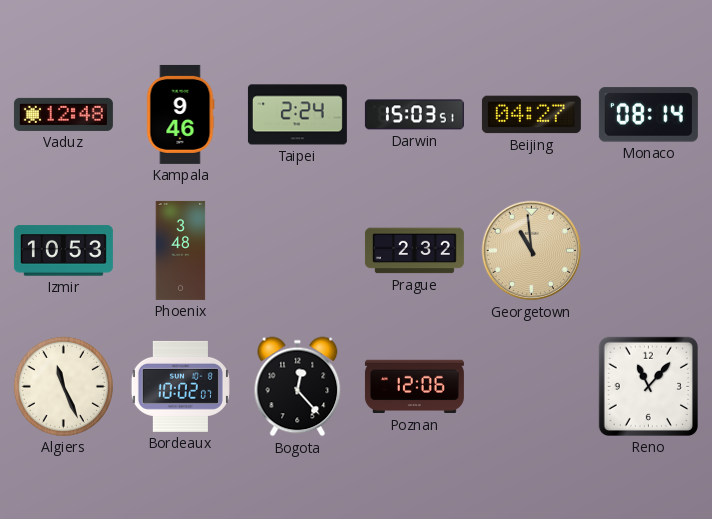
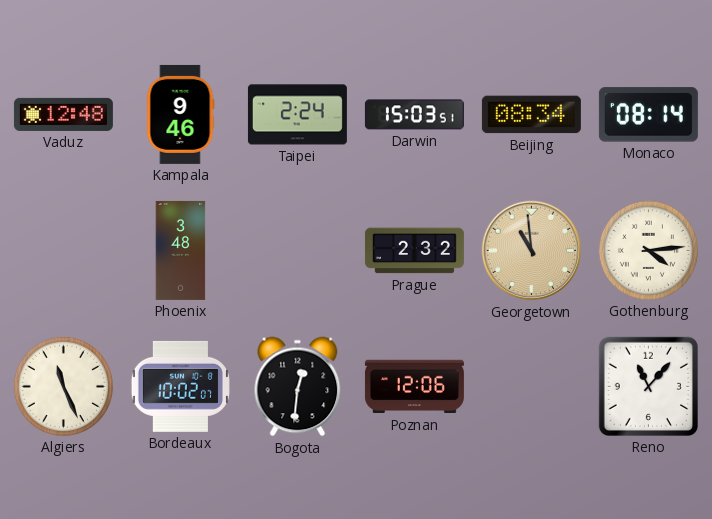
Beijing: 04:27 -> 08:34
Izmir: 10:53 -> none
Gothenburg: none -> 4:14
Bogota: 12:23 -> 12:31
